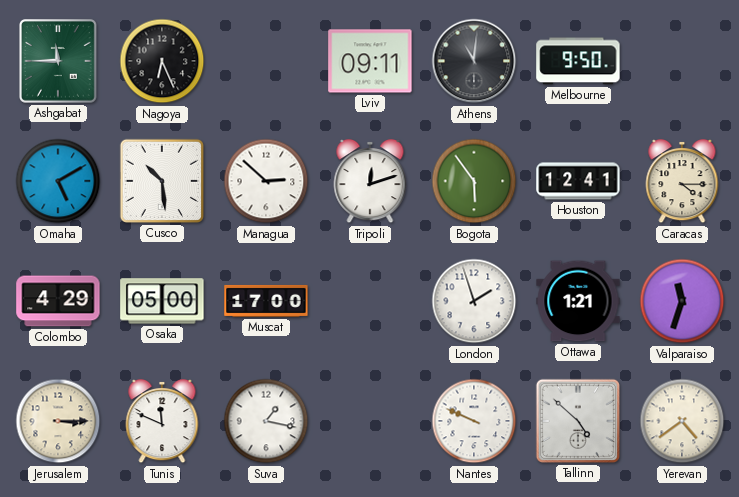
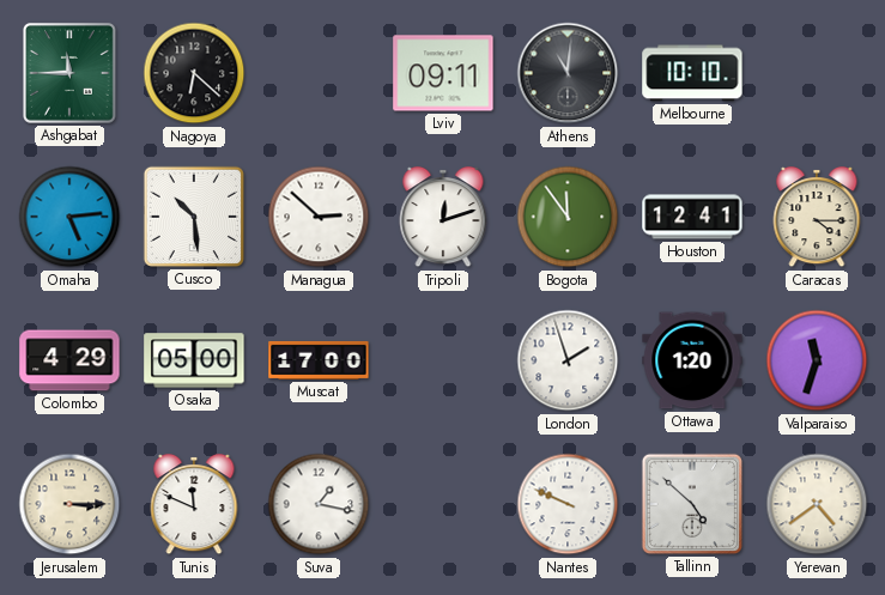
Nagoya: 6:26 -> 6:22
Melbourne: 9:50 -> 10:10
Omaha: 5:10 -> 5:14
Bogota: 5:54 -> 11:54
Ottawa: 1:21 -> 1:20
